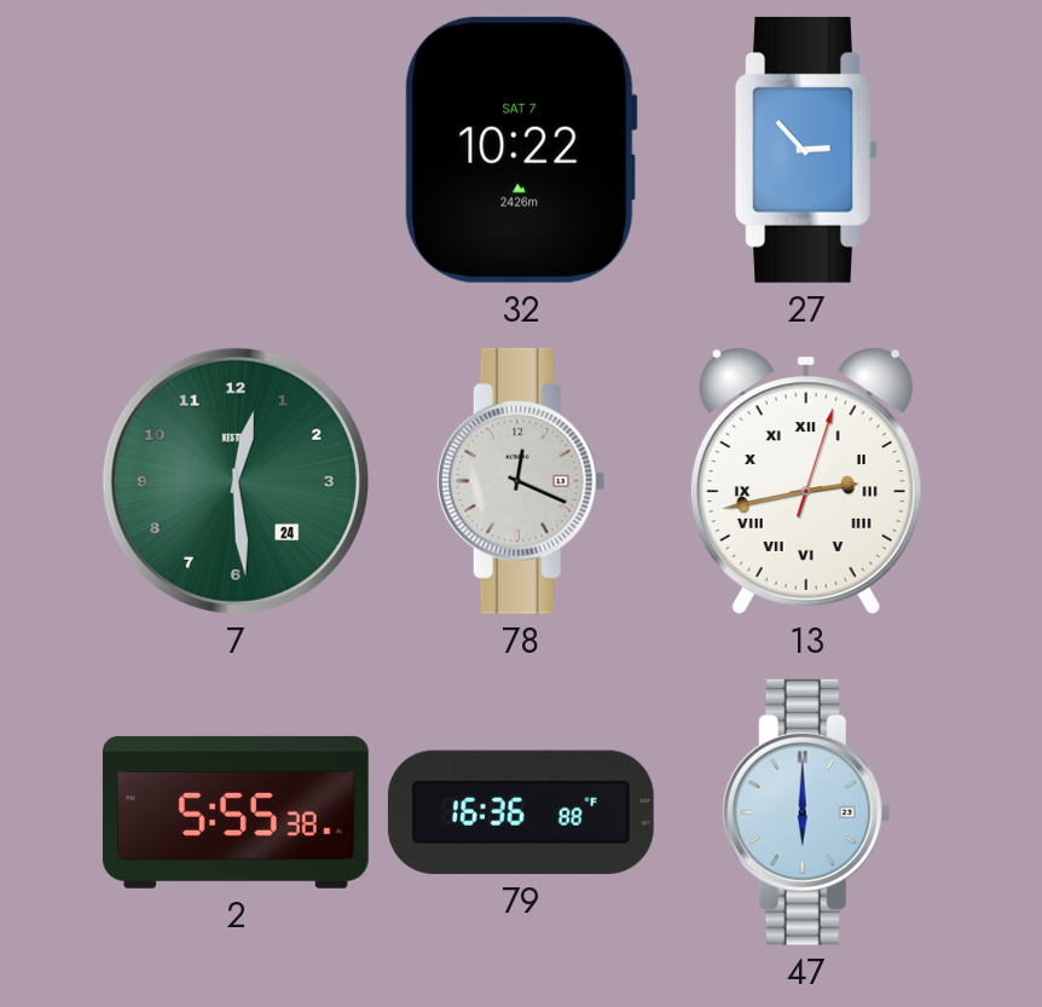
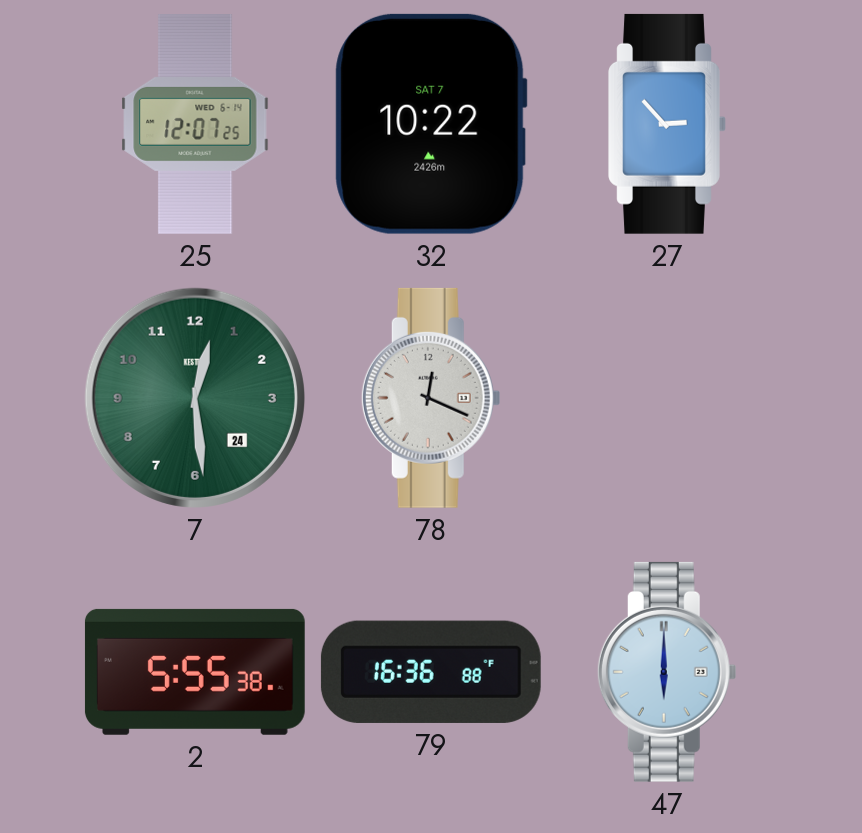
25: none -> 12:07
13: 2:43 -> none
